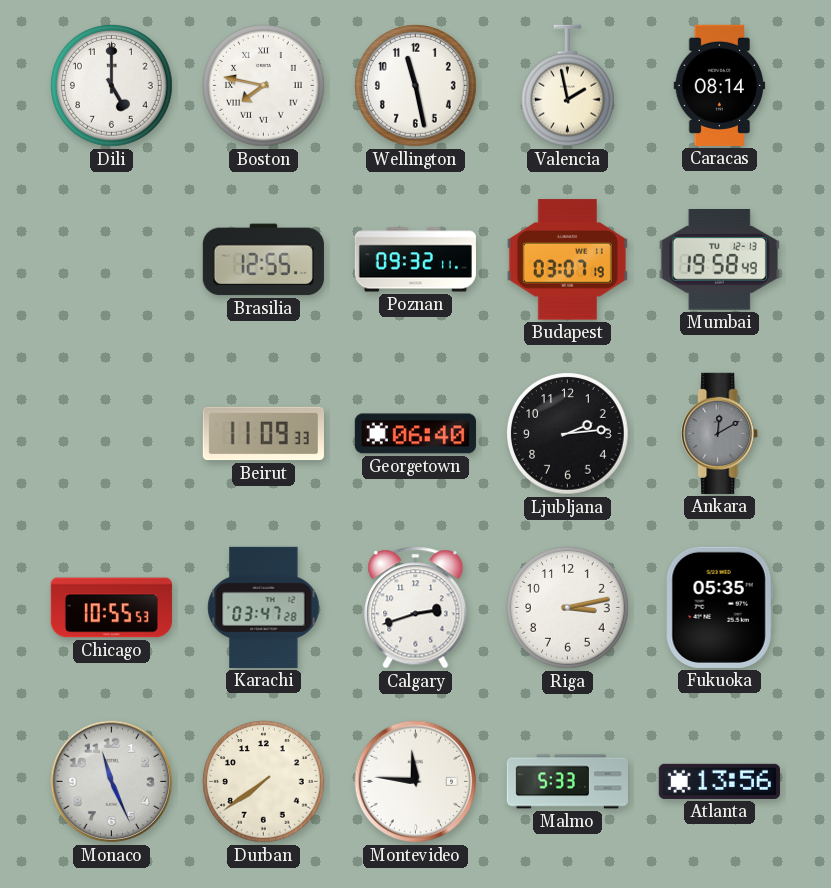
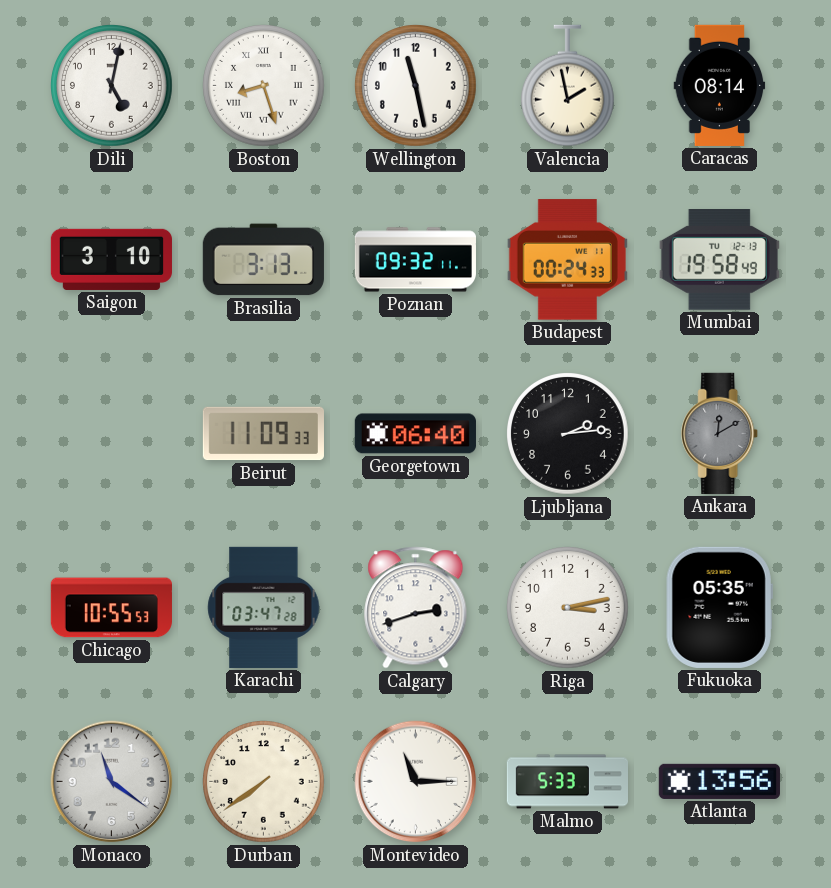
Dili: 5:00 -> 5:02
Boston: 7:47 -> 8:27
Saigon: none -> 3:10
Brasilia: 12:55 -> 3:13
Budapest: 03:07 -> 00:24
Monaco: 11:26 -> 11:21
Montevideo: 11:46 -> 11:15
